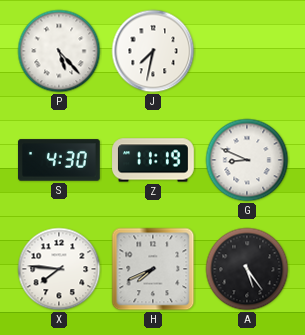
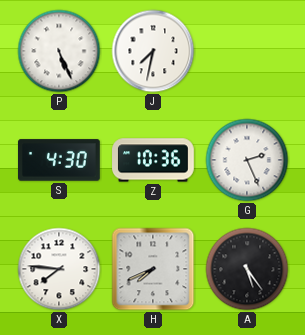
P: 5:23 -> 5:26
Z: 11:19 -> 10:36
G: 8:49 -> 2:26
